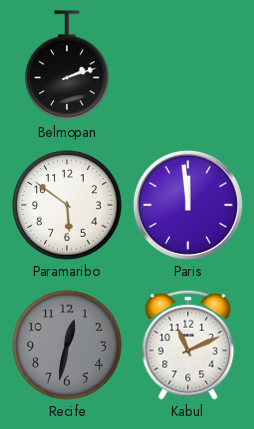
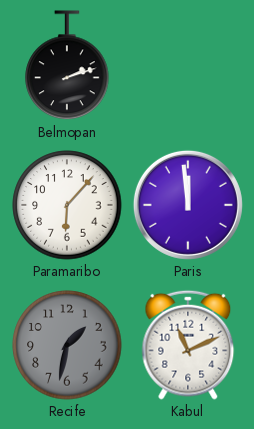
Paramaribo: 5:51 -> 6:07
Recife: 12:32 -> 1:32
